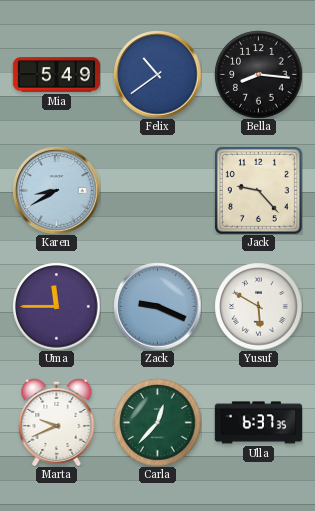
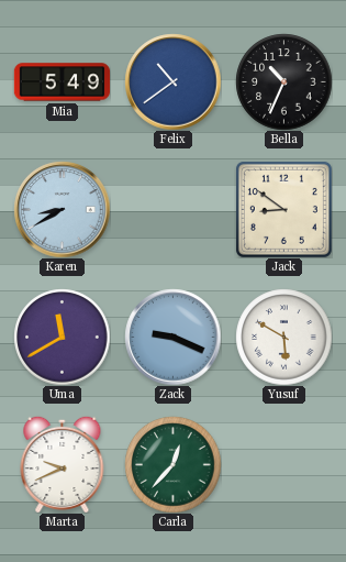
Bella: 8:16 -> 10:34
Jack: 9:23 -> 8:51
Uma: 11:45 -> 11:40
Ulla: 6:37 -> none
